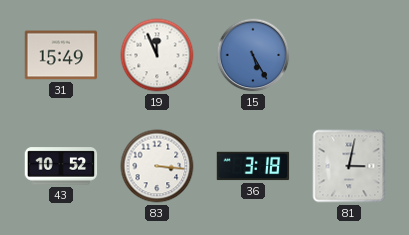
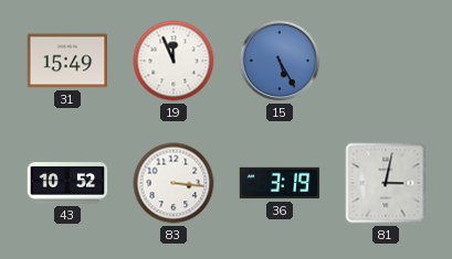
36: 3:18 -> 3:19
